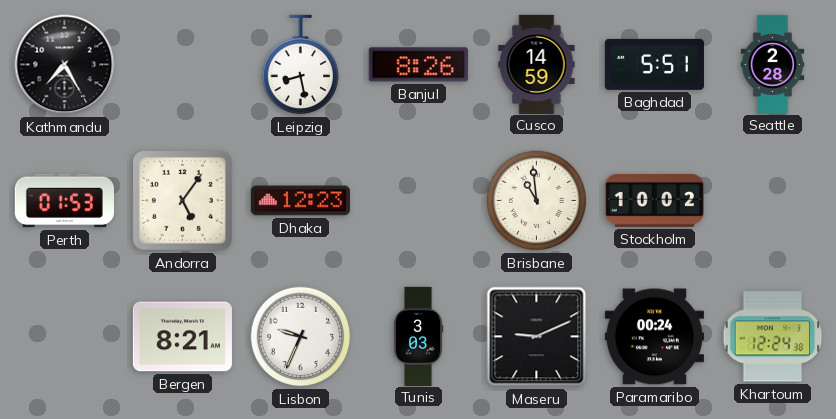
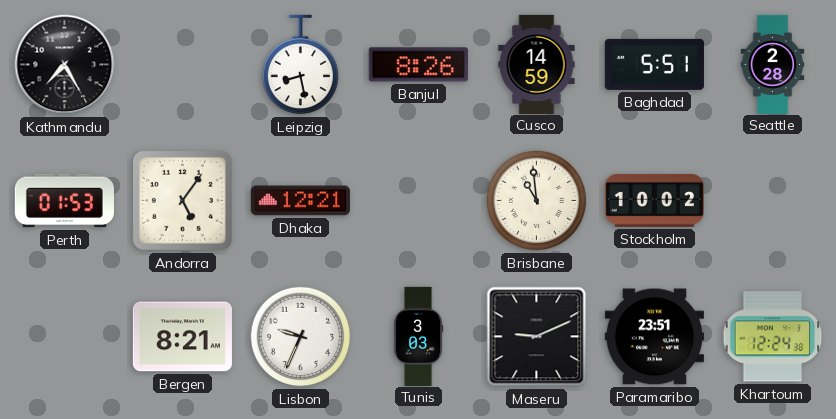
Dhaka: 12:23 -> 12:21
Paramaribo: 00:24 -> 23:51
